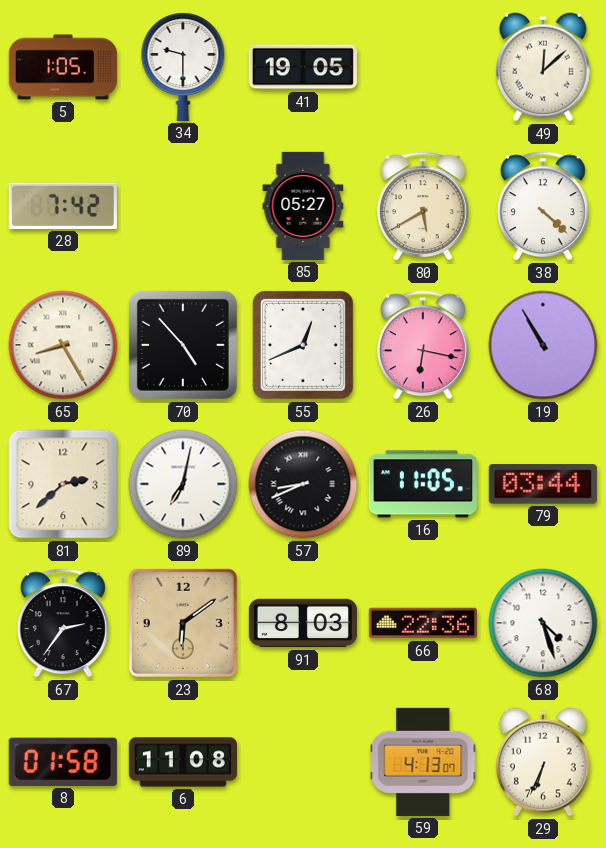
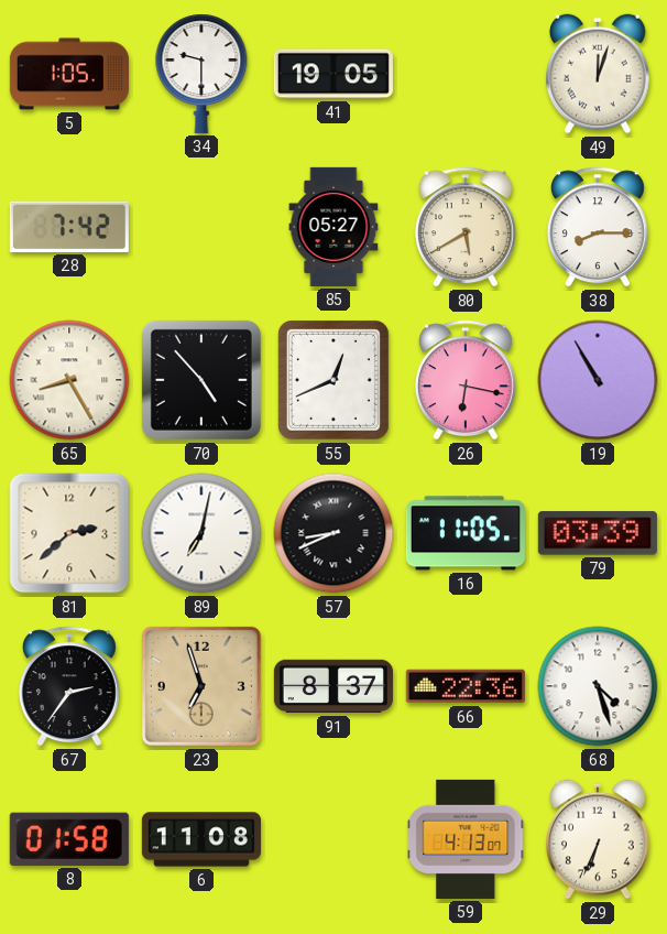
49: 12:08 -> 12:03
38: 4:22 -> 8:15
79: 03:44 -> 03:39
23: 6:09 -> 6:57
91: 8:03 -> 8:37
